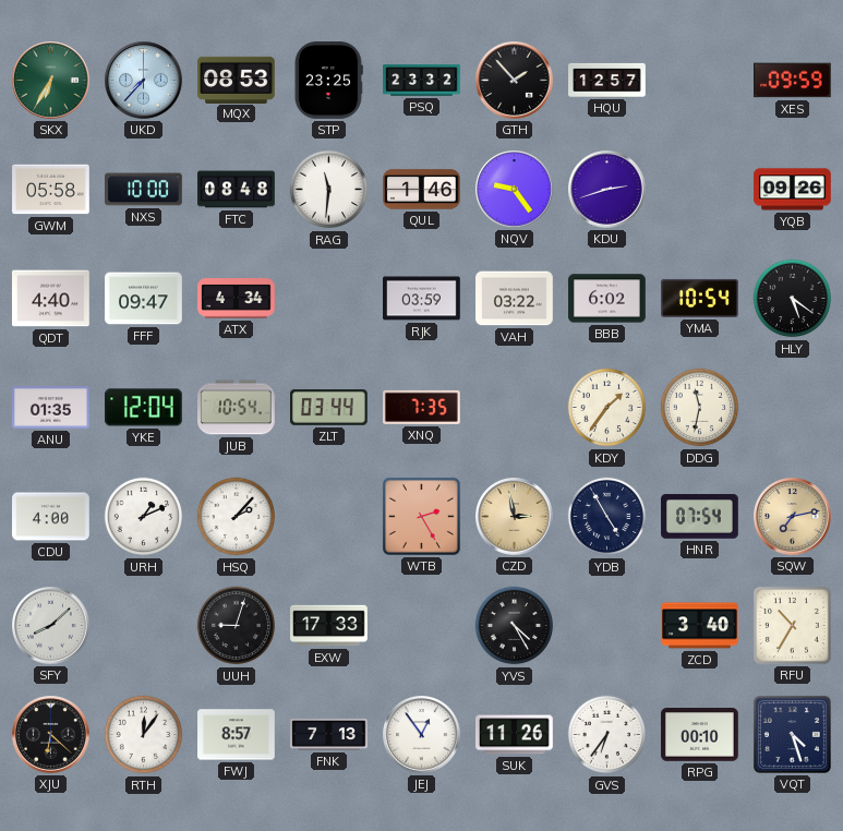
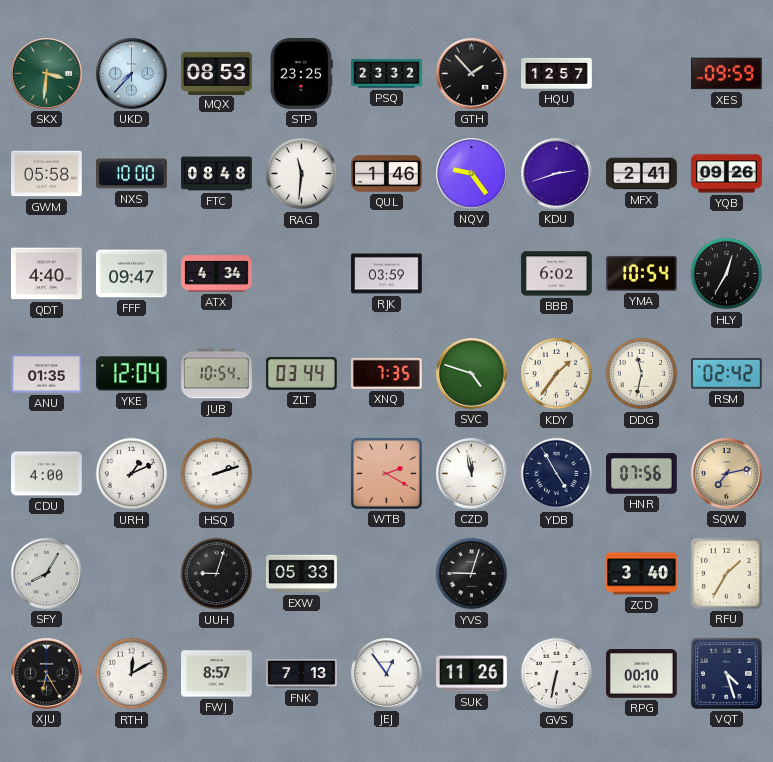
SKX: 6:35 -> 3:31
MFX: none -> 2:41
VAH: 03:22 -> none
HLY: 5:21 -> 12:35
SVC: none -> 4:48
RSM: none -> 02:42
HSQ: 2:07 -> 2:12
WTB: 2:25 -> 2:20
CZD: 2:58 -> 11:58
CZD dial: champagne -> white
HNR: 07:54 -> 07:56
SFY: 8:08 -> 8:05
EXW: 17:33 -> 05:33
YVS: 4:25 -> 9:03
RFU: 10:35 -> 1:35
XJU: 6:22 -> 6:25
RTH: 12:06 -> 12:10
GVS: 6:36 -> 6:32
